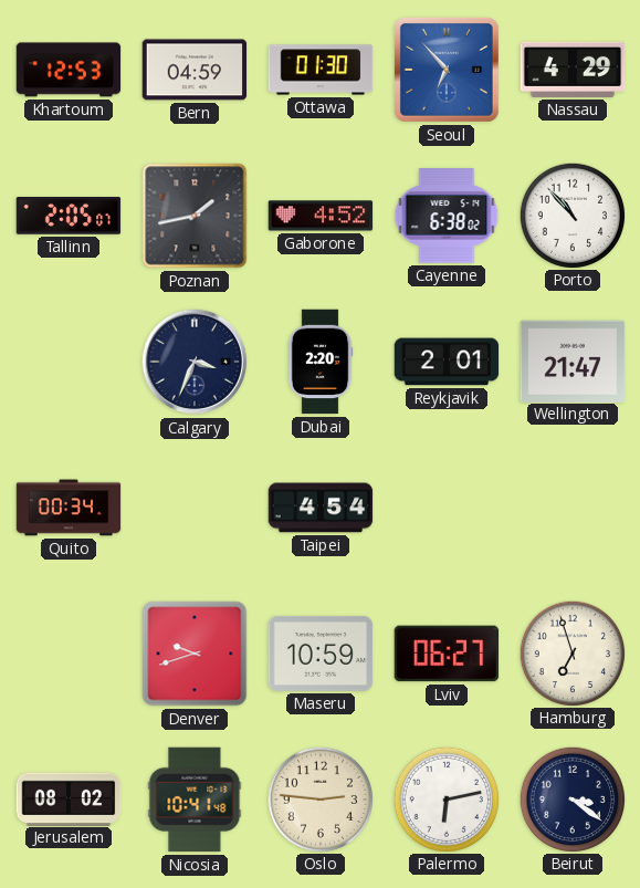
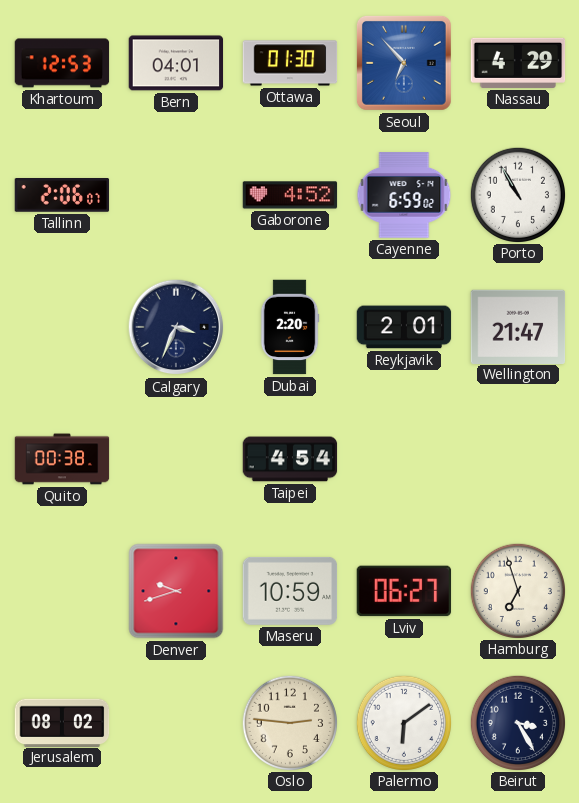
Bern: 04:59 -> 04:01
Tallinn: 2:05 -> 2:06
Poznan: 1:43 -> none
Cayenne: 6:38 -> 6:59
Porto: 10:53 -> 10:55
Quito: 00:34 -> 00:38
Nicosia: 10:41 -> none
Palermo: 6:13 -> 6:09
Beirut: 3:21 -> 3:25
